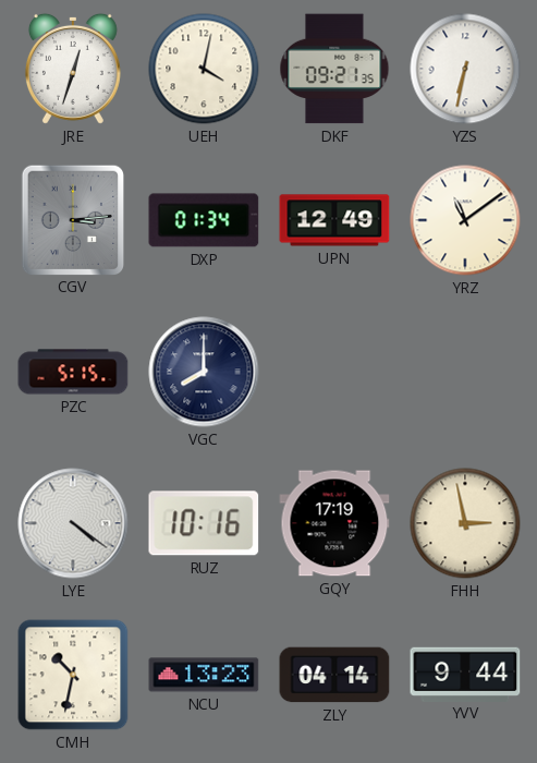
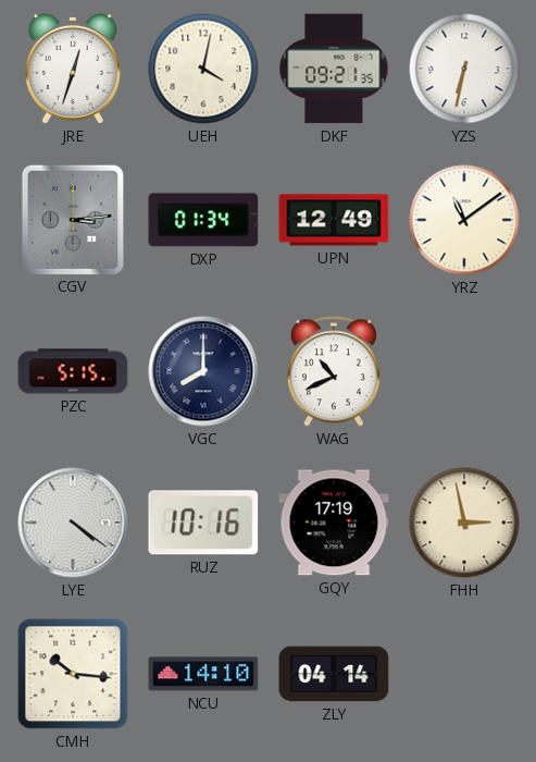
WAG: none -> 10:41
CMH: 10:32 -> 10:16
NCU: 13:23 -> 14:10
YVV: 9:44 -> none
